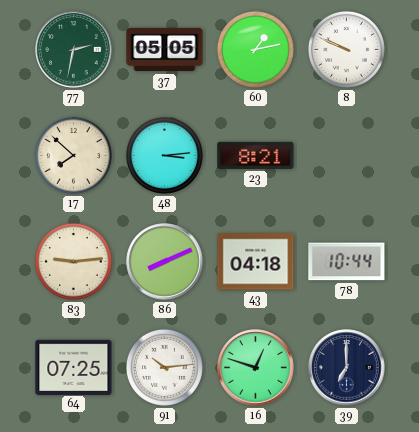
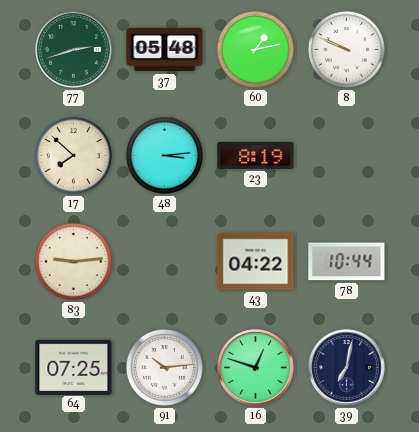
77: 2:32 -> 2:42
37: 05:05 -> 05:48
23: 8:21 -> 8:19
86: 8:11 -> none
43: 04:18 -> 04:22
39: 7:00 -> 7:02
